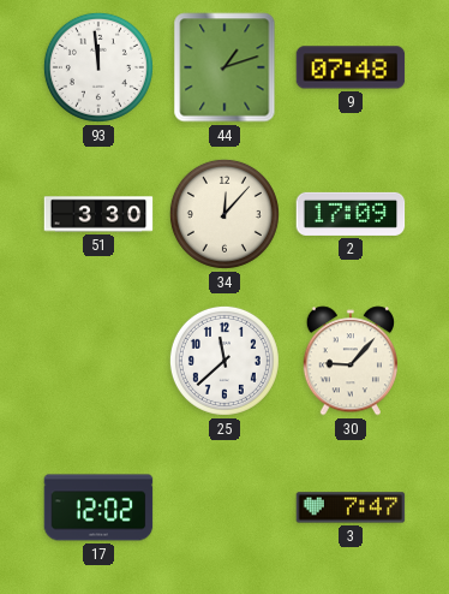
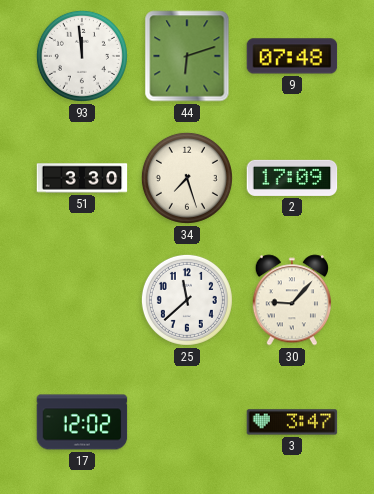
44: 1:12 -> 6:12
34: 12:07 -> 7:27
3: 7:47 -> 3:47
